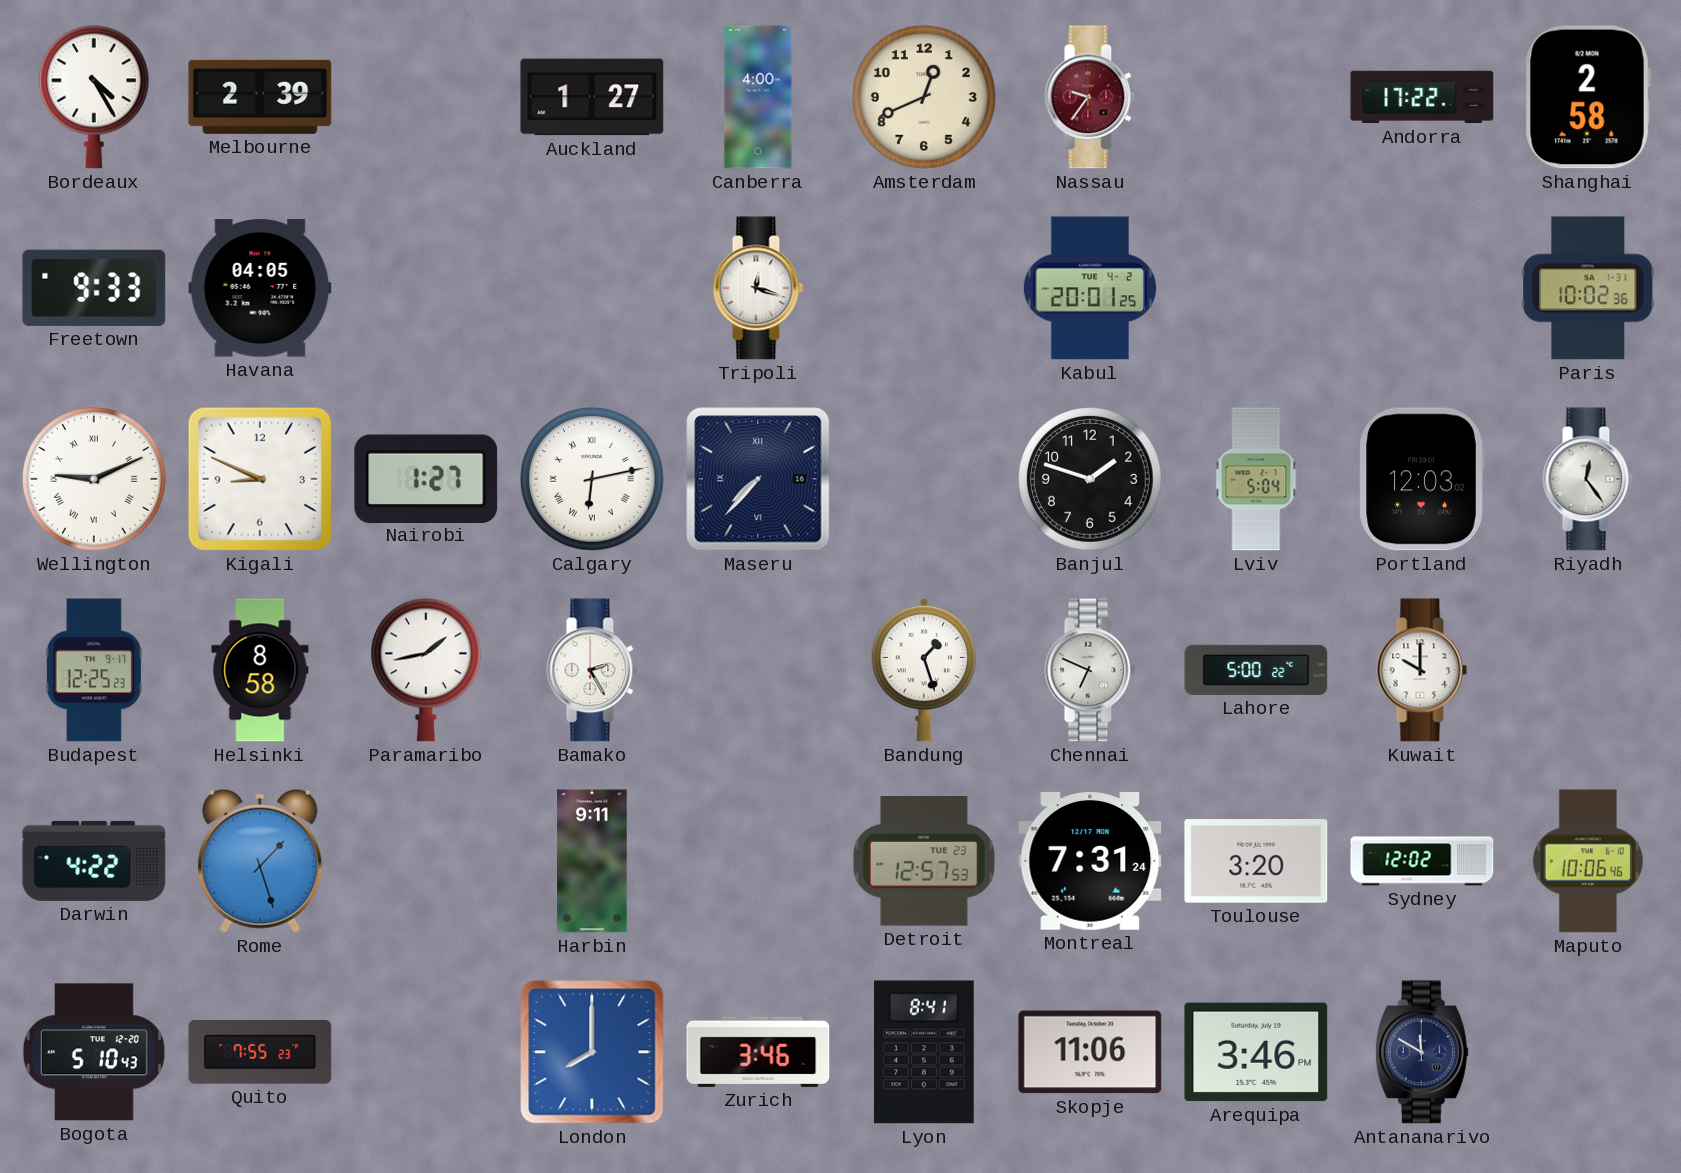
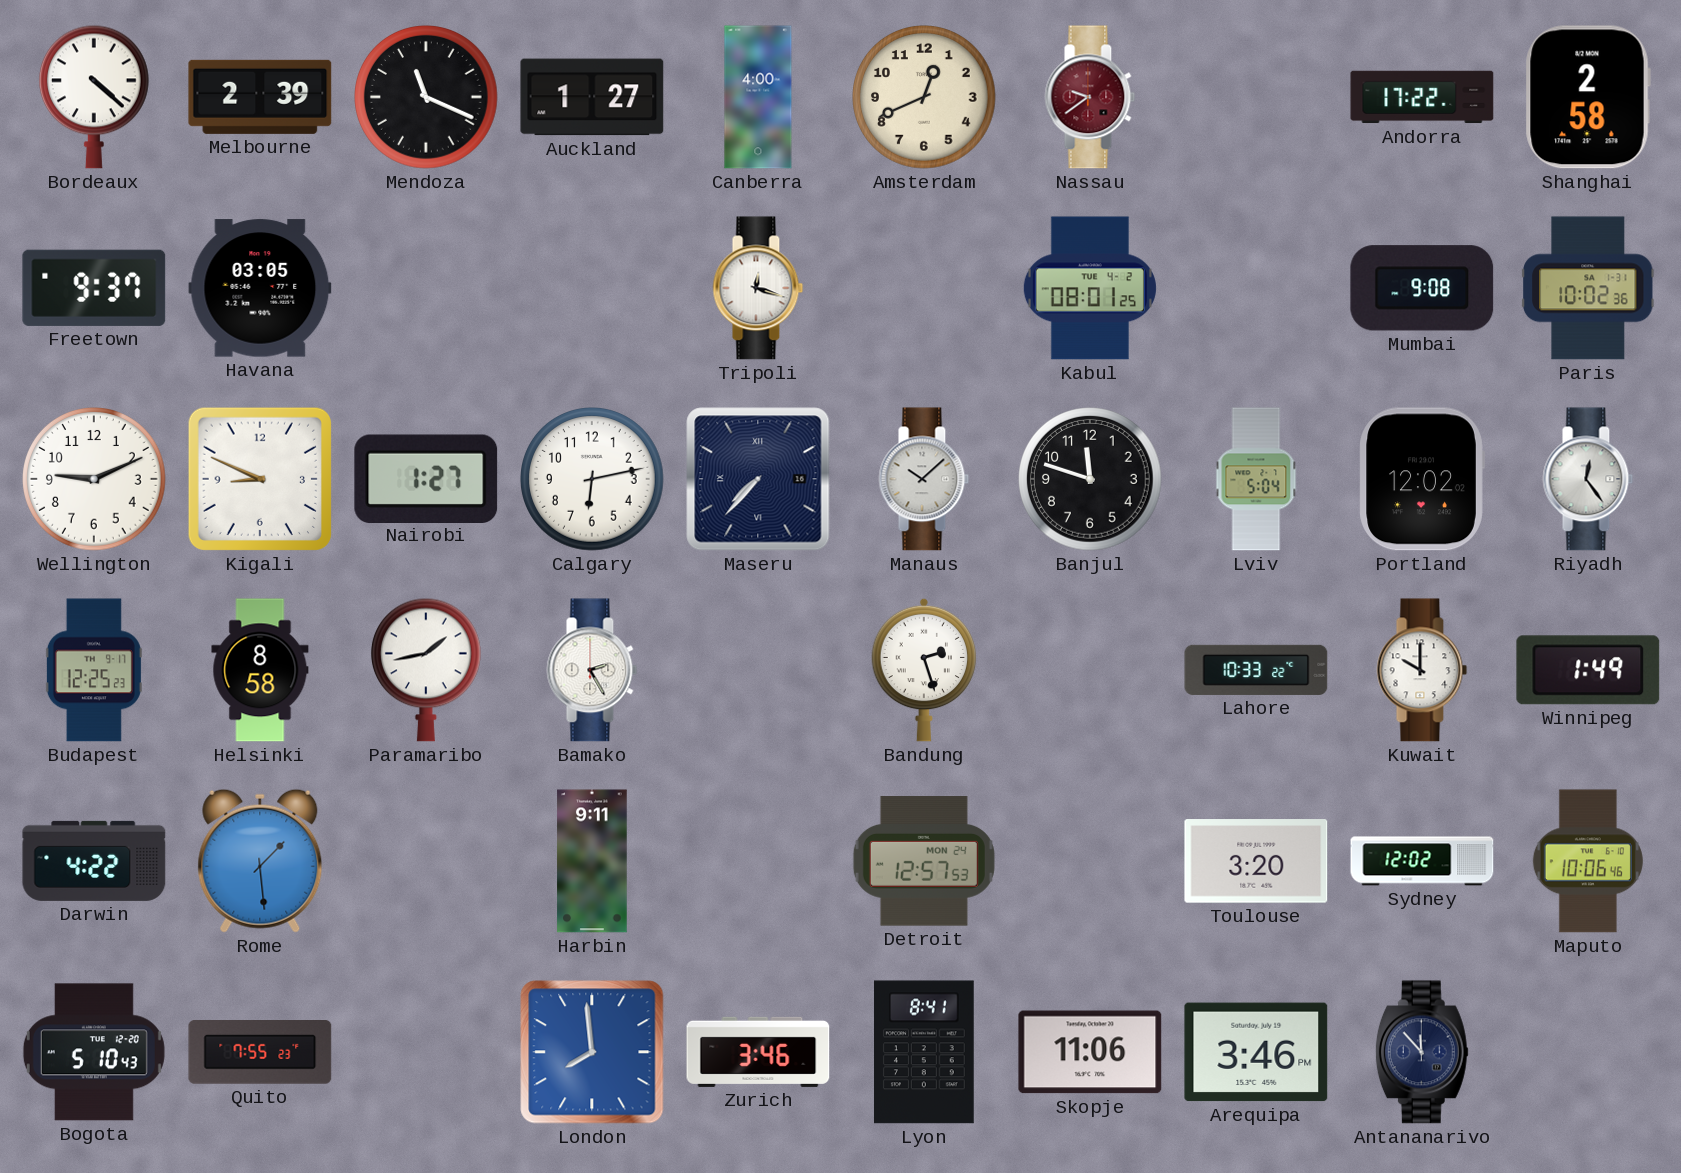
Bordeaux: 4:25 -> 4:22
Mendoza: none -> 11:19
Nassau: 9:36 -> 9:39
Freetown: 9:33 -> 9:37
Havana: 04:05 -> 03:05
Kabul: 20:01 -> 08:01
Mumbai: none -> 9:08
Wellington numerals: Roman -> Arabic
Calgary numerals: Roman -> Arabic
Manaus: none -> 10:08
Banjul: 1:48 -> 11:48
Portland: 12:03 -> 12:02
Bandung: 1:27 -> 2:27
Chennai: 6:49 -> none
Lahore: 5:00 -> 10:33
Winnipeg: none -> 1:49
Rome: 1:27 -> 1:29
Detroit date: TUE 23 -> MON 24
Montreal: 7:31 -> none
London: 8:00 -> 7:59
Antananarivo: 11:50 -> 11:53
